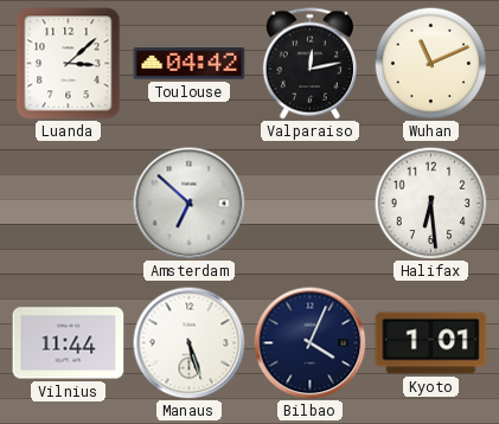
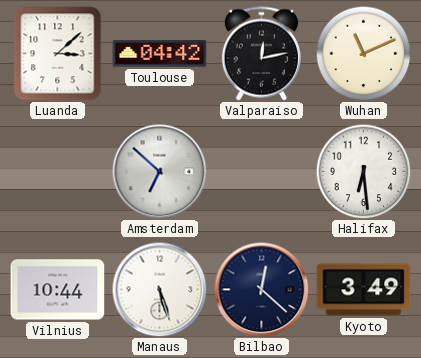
Vilnius: 11:44 -> 10:44
Bilbao: 4:04 -> 12:22
Kyoto: 1:01 -> 3:49
